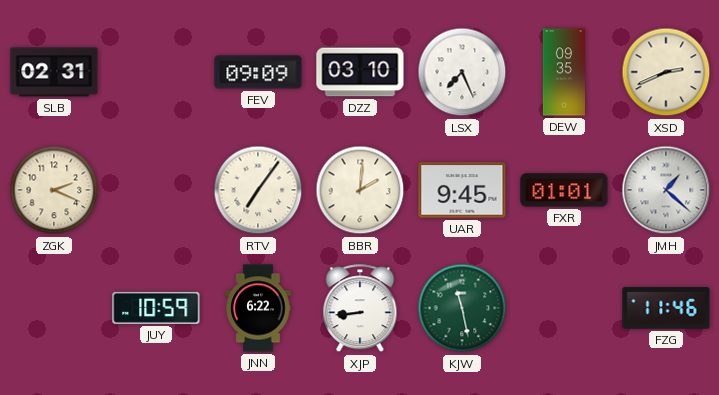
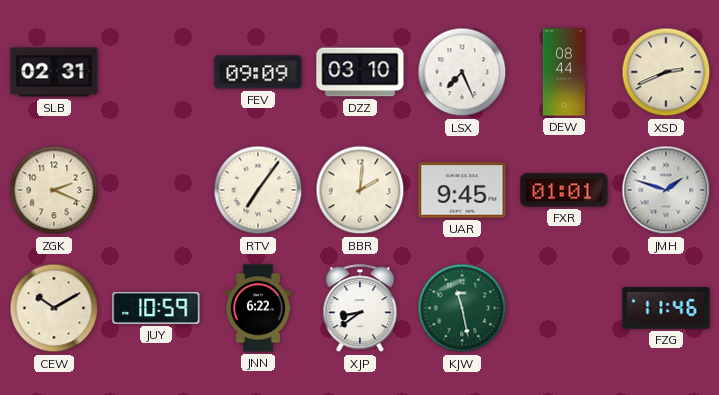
DEW: 09:35 -> 08:44
JMH: 1:22 -> 1:48
CEW: none -> 10:10
XJP: 8:44 -> 8:39
